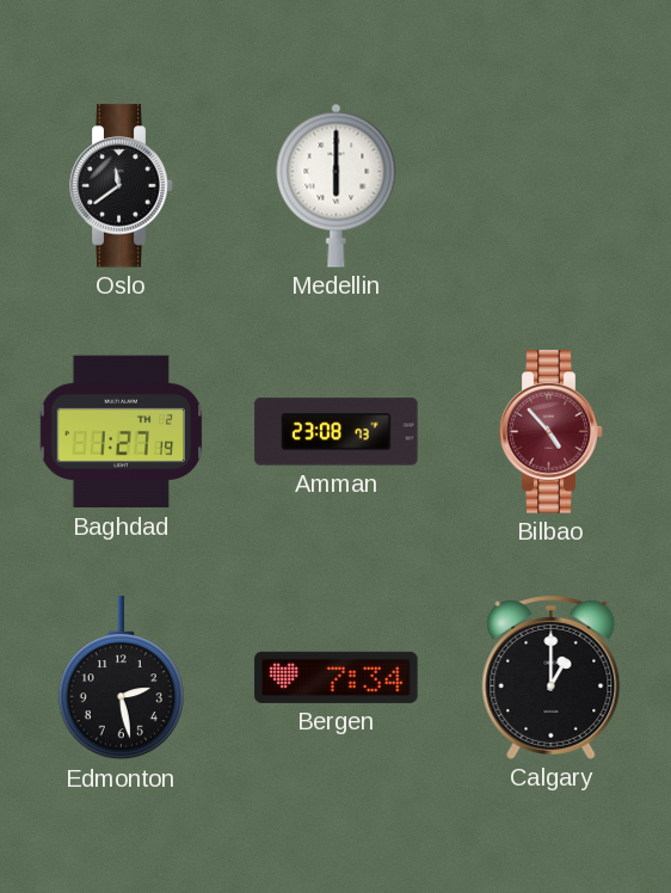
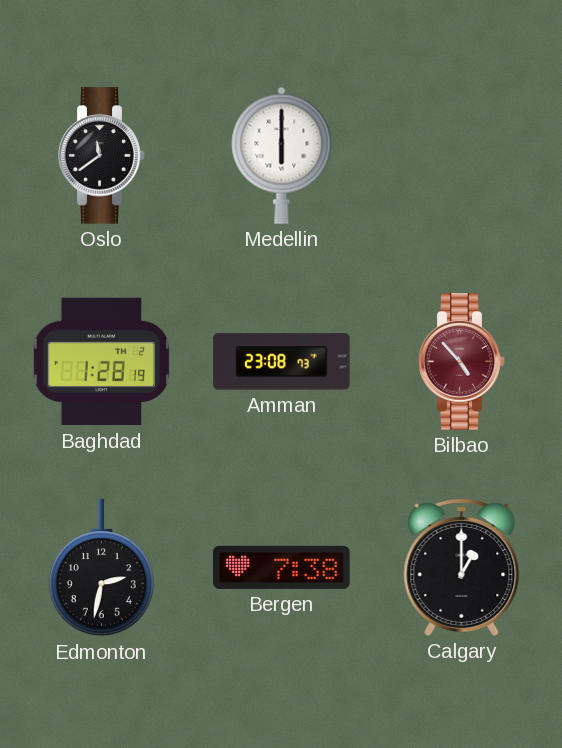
Baghdad: 1:27 -> 1:28
Edmonton: 2:28 -> 2:32
Bergen: 7:34 -> 7:38
